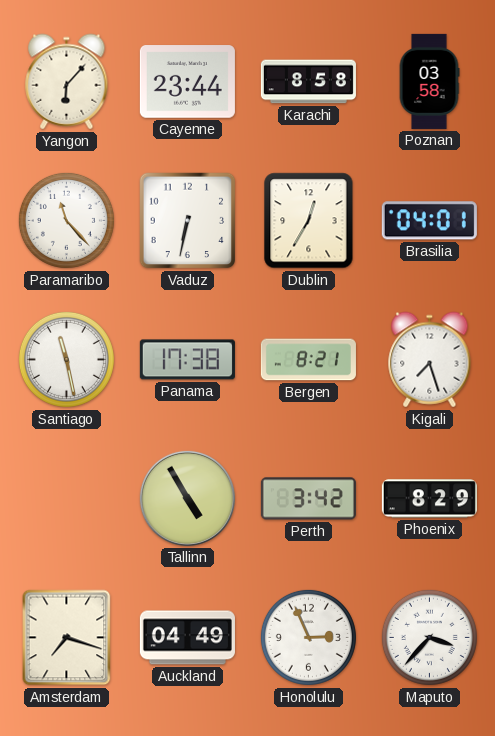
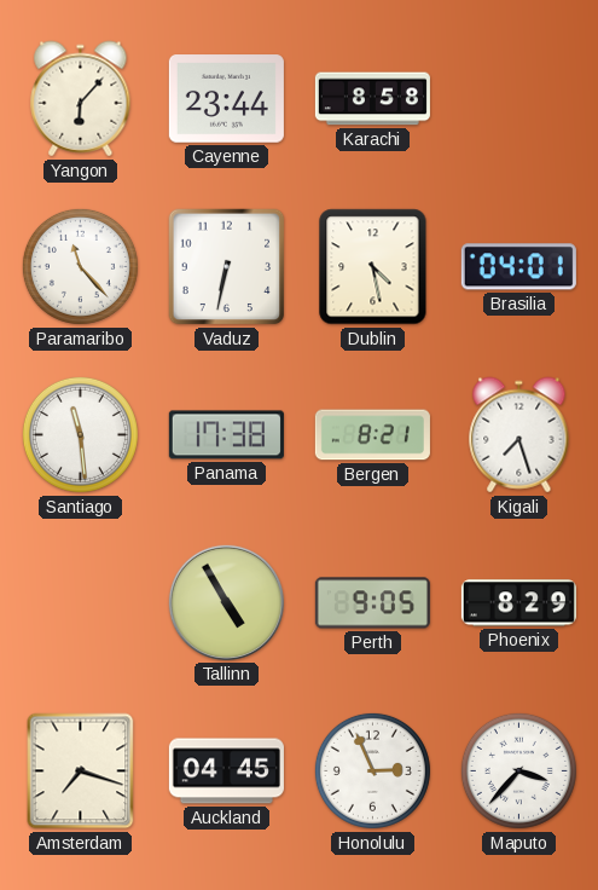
Poznan: 03:58 -> none
Dublin: 12:35 -> 4:28
Santiago: 11:28 -> 11:29
Perth: 3:42 -> 9:05
Auckland: 04:49 -> 04:45
